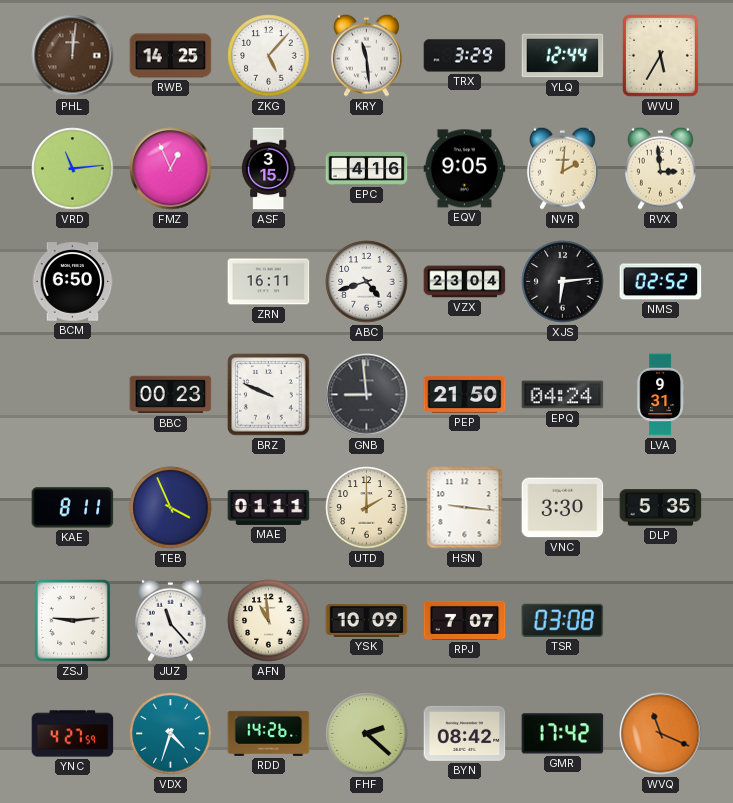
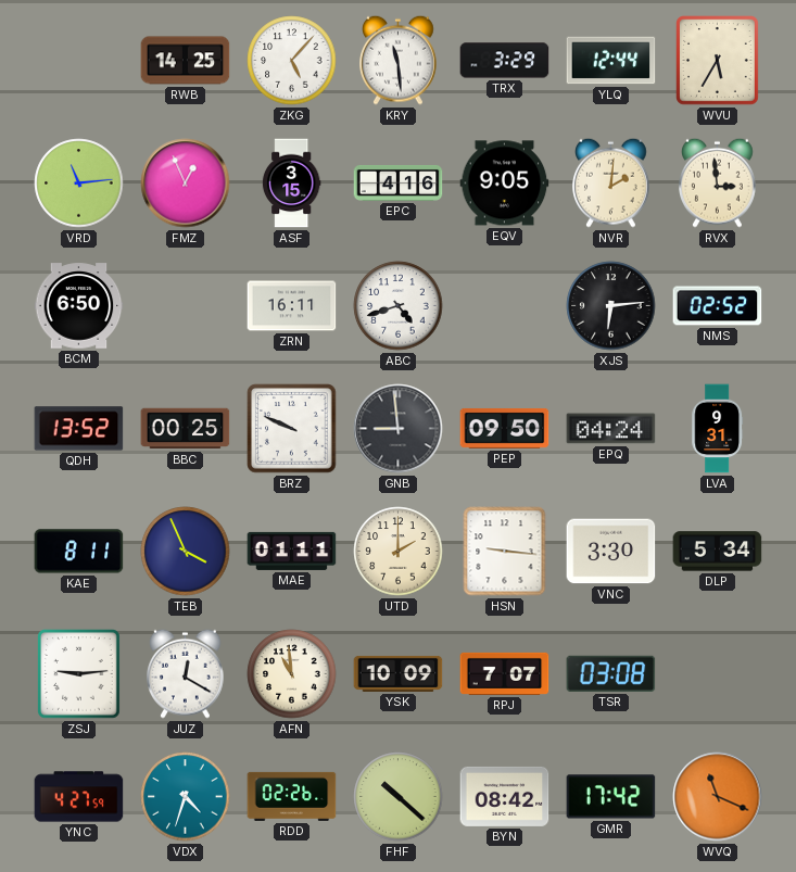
PHL: 12:01 -> none
VZX: 23:04 -> none
QDH: none -> 13:52
BBC: 00:23 -> 00:25
PEP: 21:50 -> 09:50
DLP: 5:35 -> 5:34
JUZ: 11:23 -> 12:20
RDD: 14:26 -> 02:26
FHF: 2:22 -> 10:22
